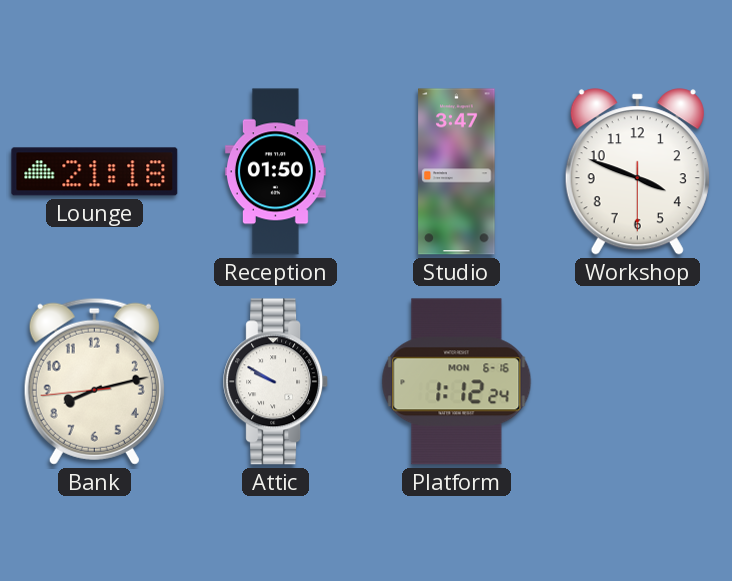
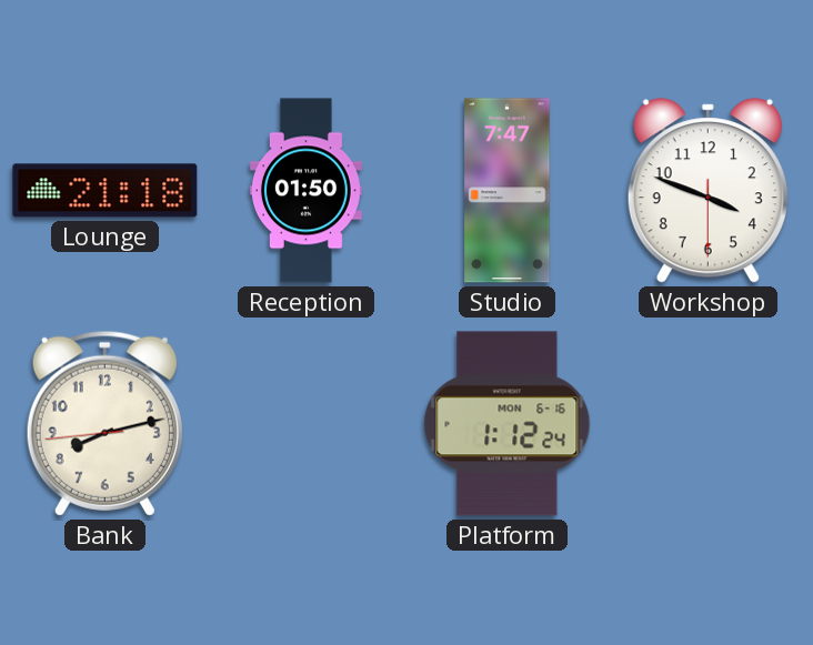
Studio: 3:47 -> 7:47
Attic: 9:50 -> none
